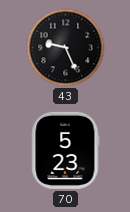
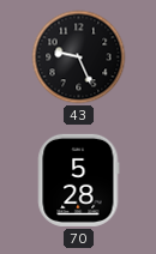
70: 5:23 -> 5:28
